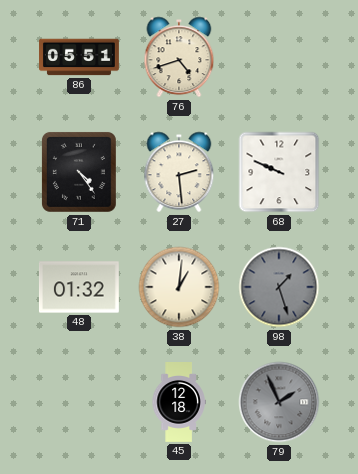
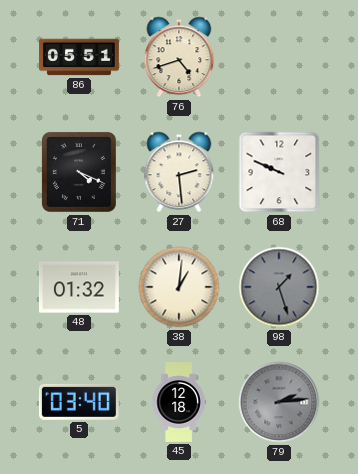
71: 4:24 -> 4:19
5: none -> 03:40
79: 1:56 -> 2:14
